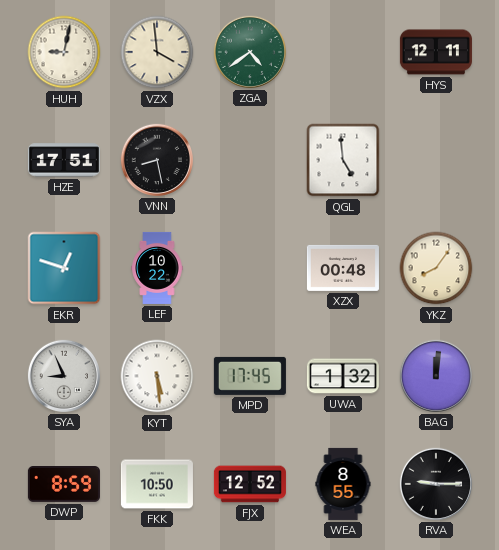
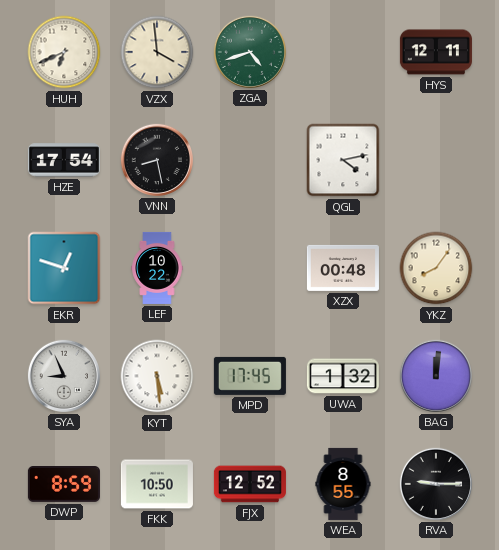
HUH: 9:02 -> 6:41
ZGA: 4:39 -> 4:42
HZE: 17:51 -> 17:54
QGL: 4:59 -> 4:13
